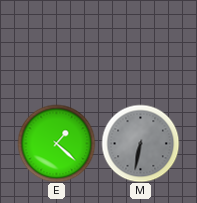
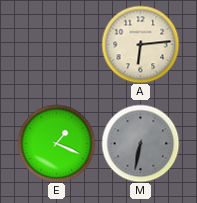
A: none -> 6:14
E: 1:22 -> 1:19
